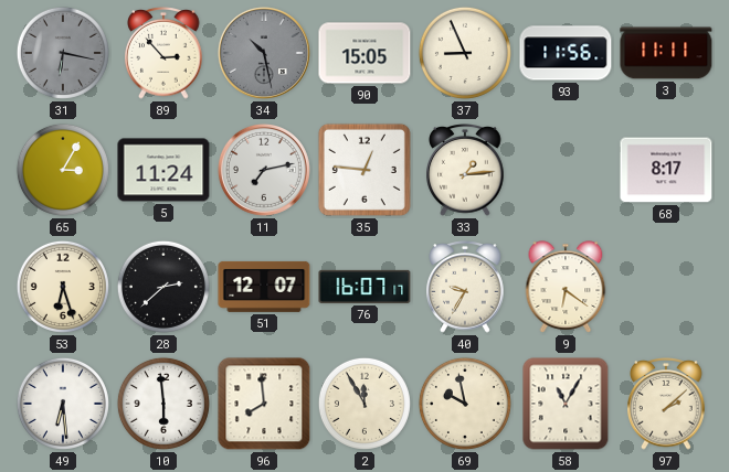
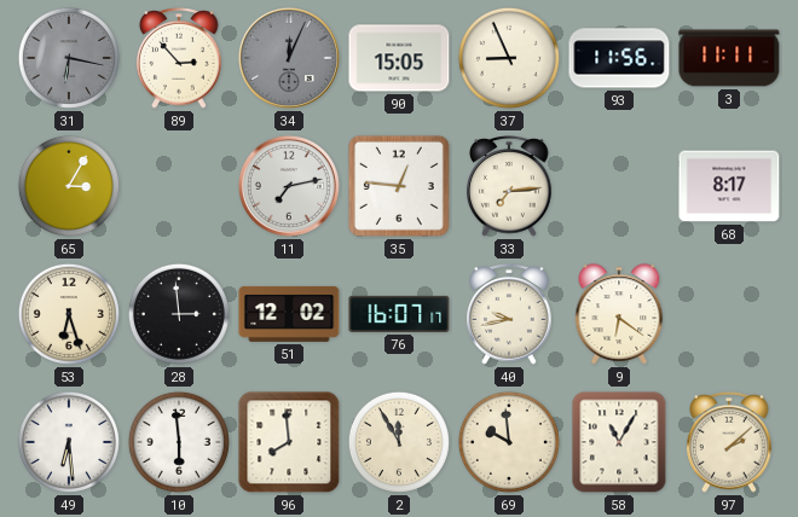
34: 10:28 -> 12:04
5: 11:24 -> none
33: 1:14 -> 7:14
28: 2:38 -> 2:59
51: 12:07 -> 12:02
40: 9:35 -> 9:43
69: 9:58 -> 9:59
